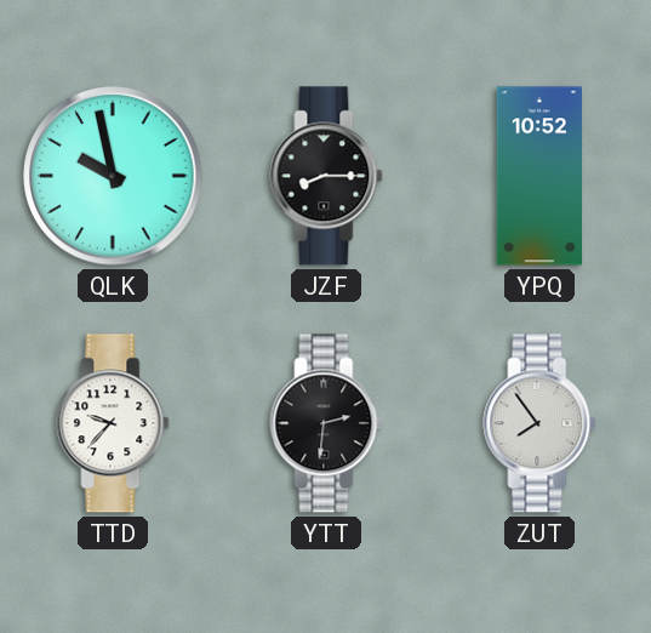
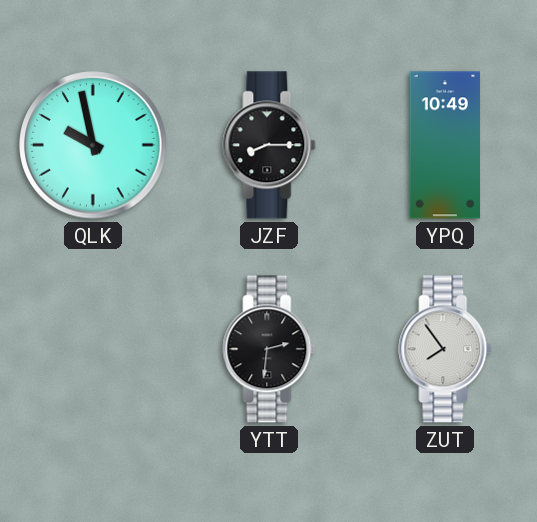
YPQ: 10:52 -> 10:49
TTD: 9:37 -> none
